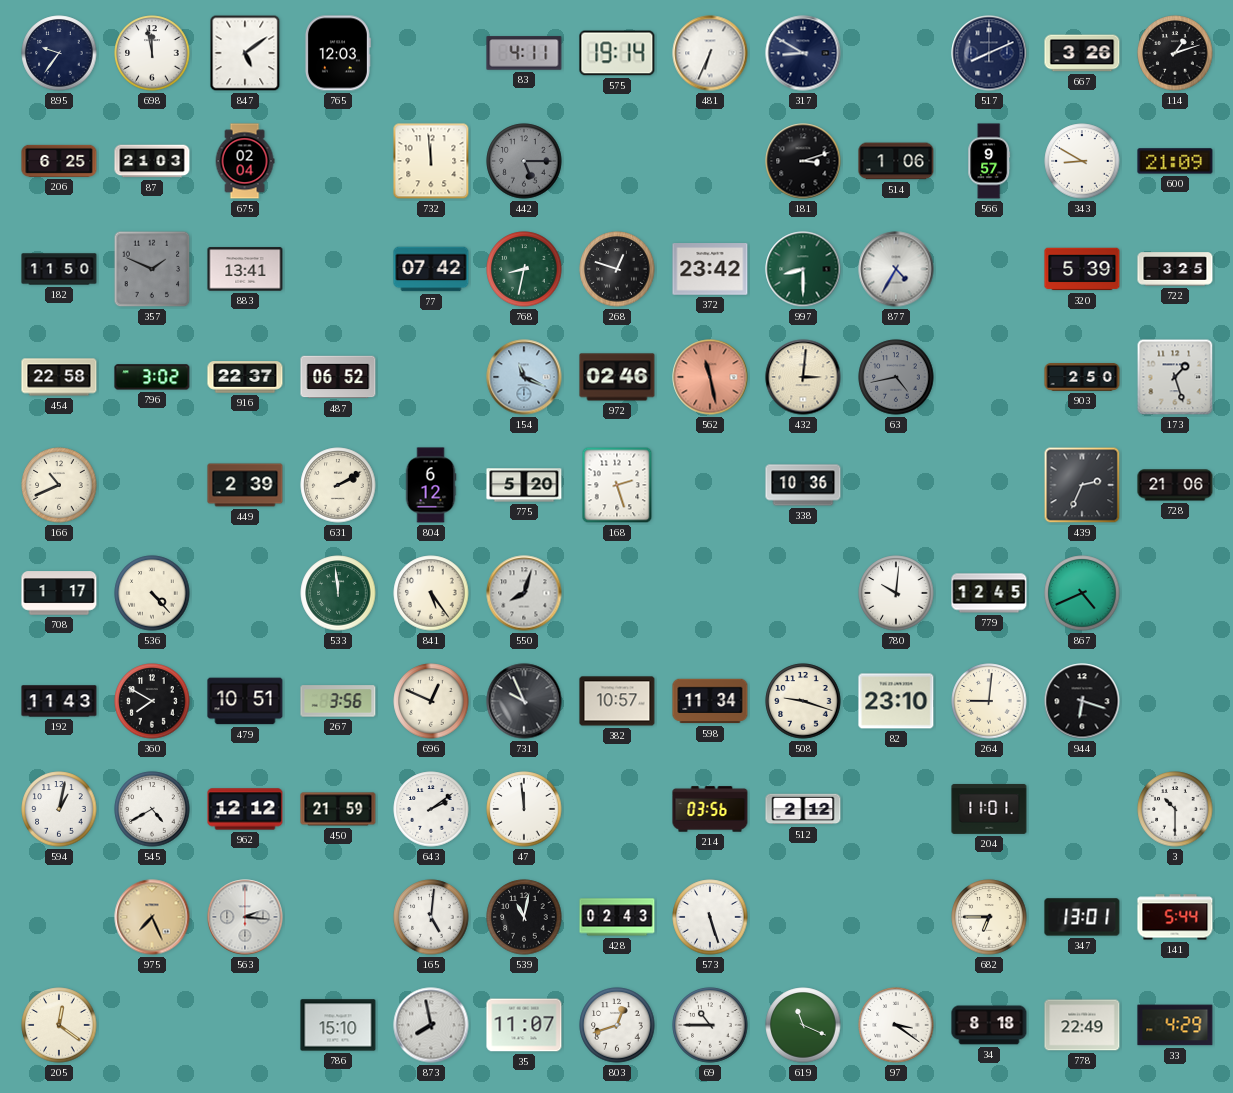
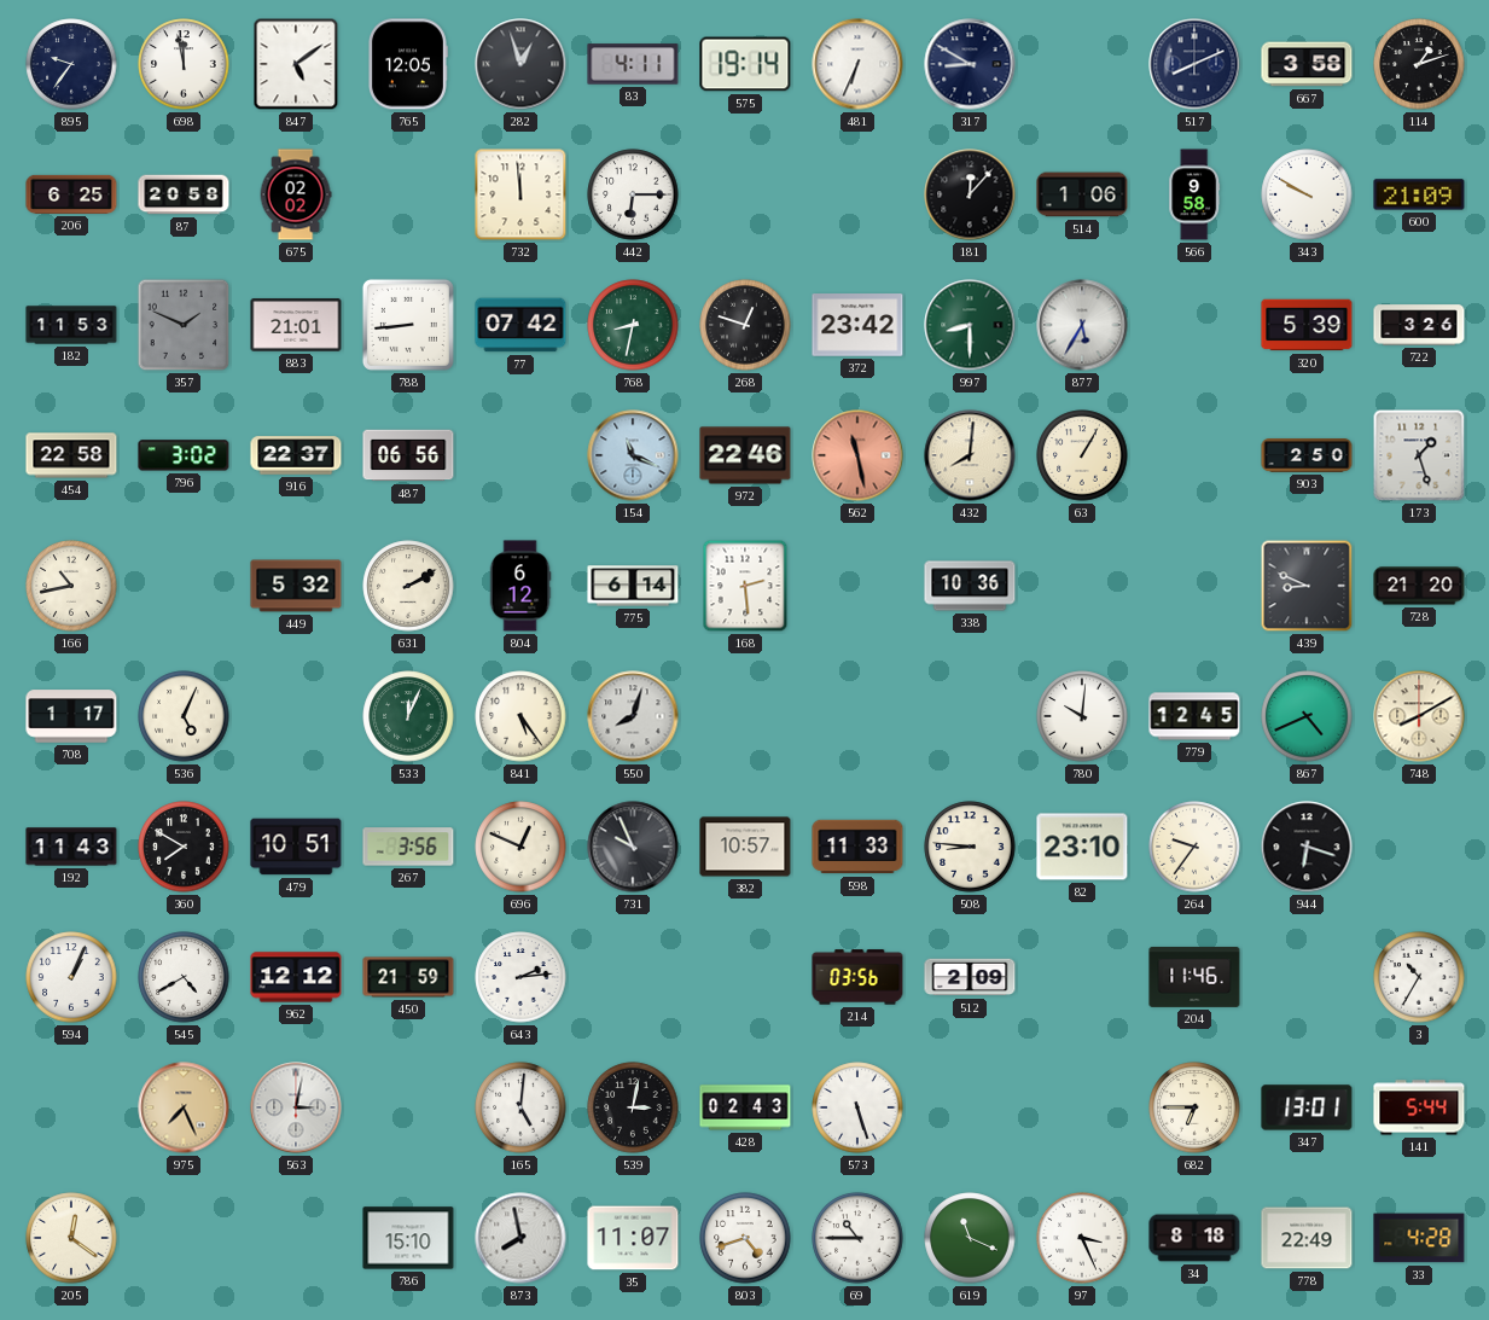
765: 12:03 -> 12:05
282: none -> 12:57
667: 3:26 -> 3:58
87: 21:03 -> 20:58
675: 02:04 -> 02:02
442: 5:15 -> 6:15
442 dial: grey -> white
181: 3:12 -> 12:07
566: 9:57 -> 9:58
343: 8:50 -> 9:50
182: 11:50 -> 11:53
883: 13:41 -> 21:01
788: none -> 8:44
877: 4:35 -> 5:35
722: 3:25 -> 3:26
487: 06:52 -> 06:56
972: 02:46 -> 22:46
432: 3:01 -> 8:01
63: 4:43 -> 1:05
63 dial: grey -> cream
166: 10:41 -> 10:43
449: 2:39 -> 5:32
775: 5:20 -> 6:14
168: 2:27 -> 2:29
439: 2:34 -> 8:49
728: 21:06 -> 21:20
536: 4:23 -> 5:04
533: 11:59 -> 12:04
748: none -> 8:10
598: 11:34 -> 11:33
508: 9:18 -> 8:46
264: 9:01 -> 9:36
594: 1:02 -> 1:04
643: 2:09 -> 2:14
47: 11:59 -> none
512: 2:12 -> 2:09
204: 11:01 -> 11:46
3: 10:30 -> 10:35
563: 2:16 -> 3:02
539: 11:02 -> 3:02
803: 12:42 -> 4:42
97: 3:21 -> 3:26
33: 4:29 -> 4:28
